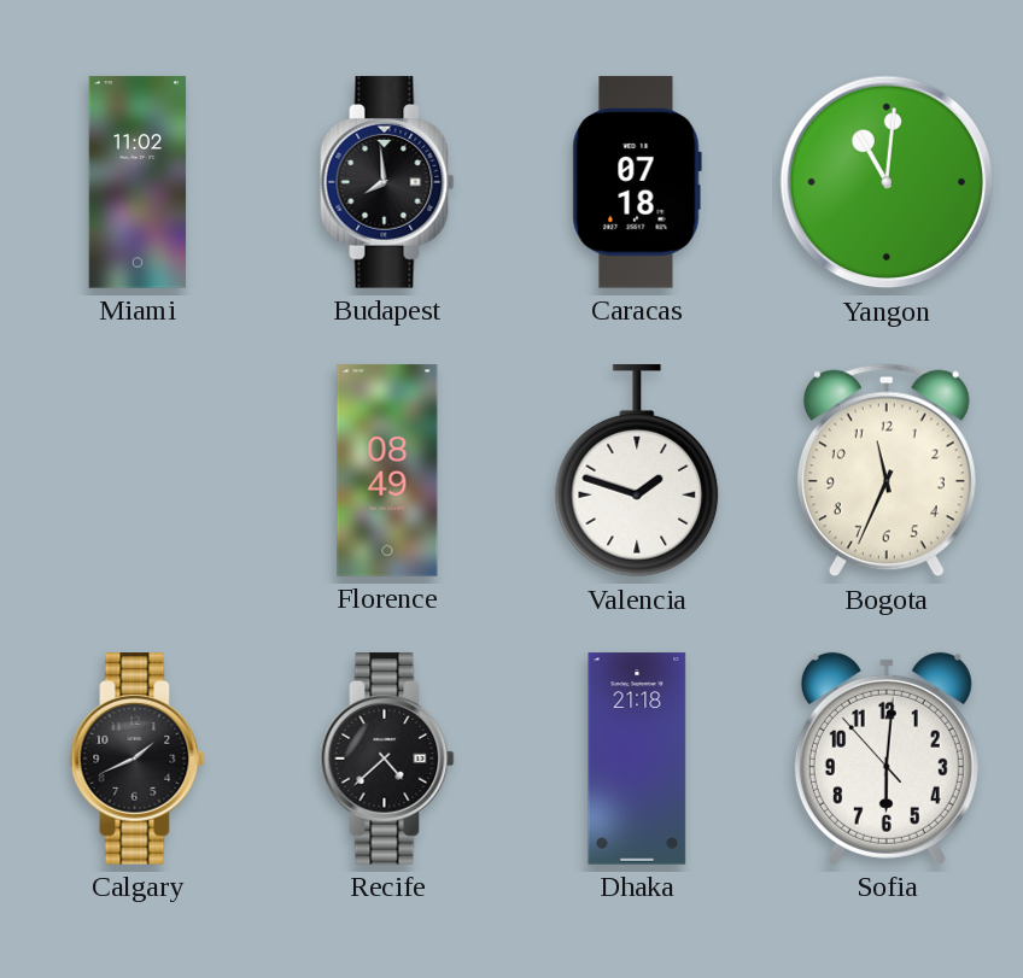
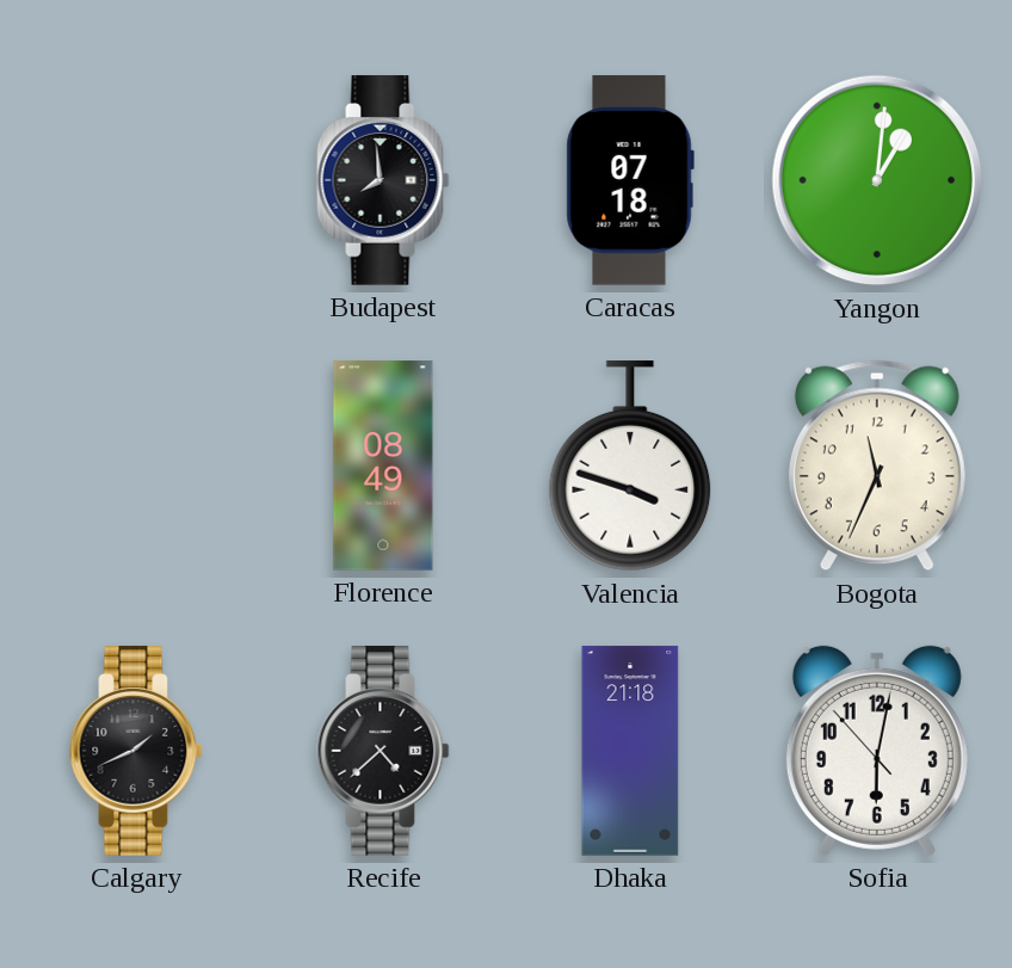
Miami: 11:02 -> none
Yangon: 11:01 -> 1:01
Valencia: 1:48 -> 3:48
Sofia: 6:00 -> 6:01
